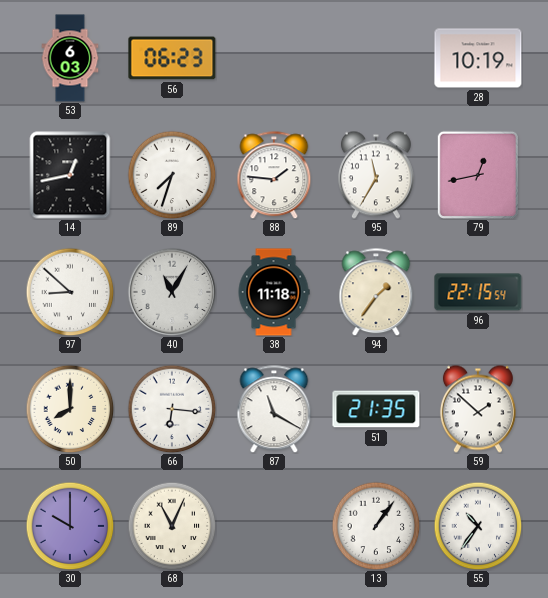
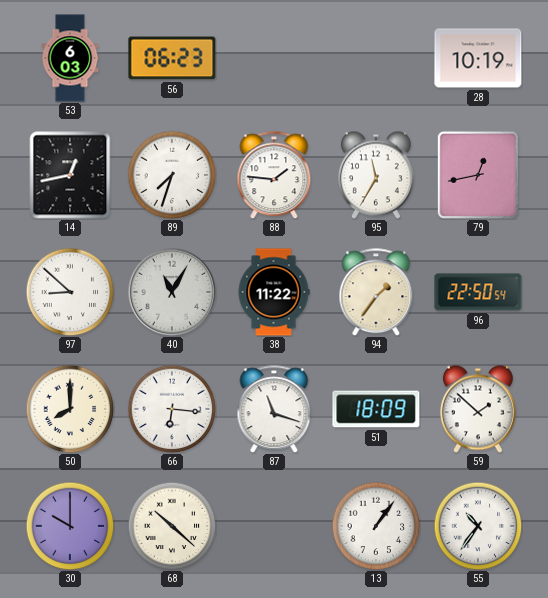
38: 11:18 -> 11:22
96: 22:15 -> 22:50
87: 11:20 -> 11:18
51: 21:35 -> 18:09
68: 11:04 -> 10:22
